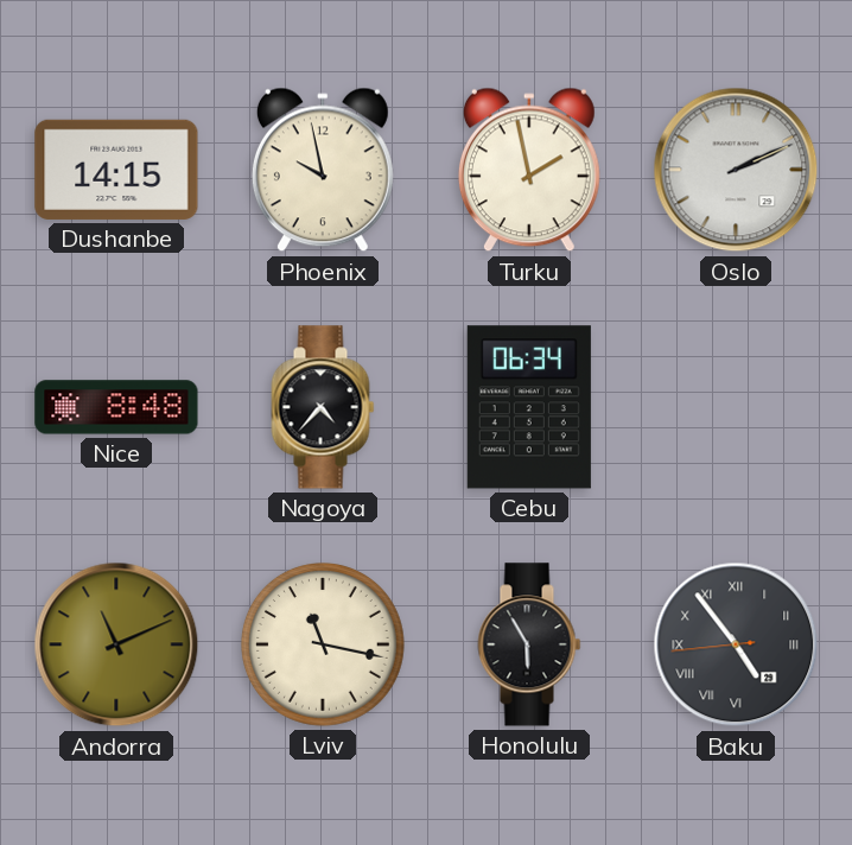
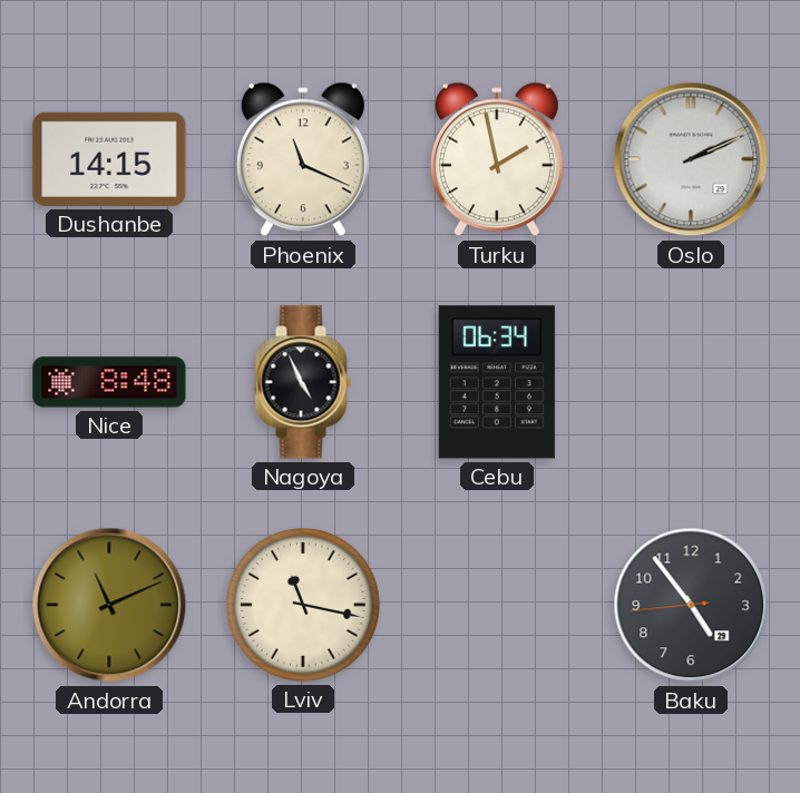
Phoenix: 9:58 -> 11:19
Nagoya: 4:37 -> 4:56
Honolulu: 5:55 -> none
Baku numerals: Roman -> Arabic
